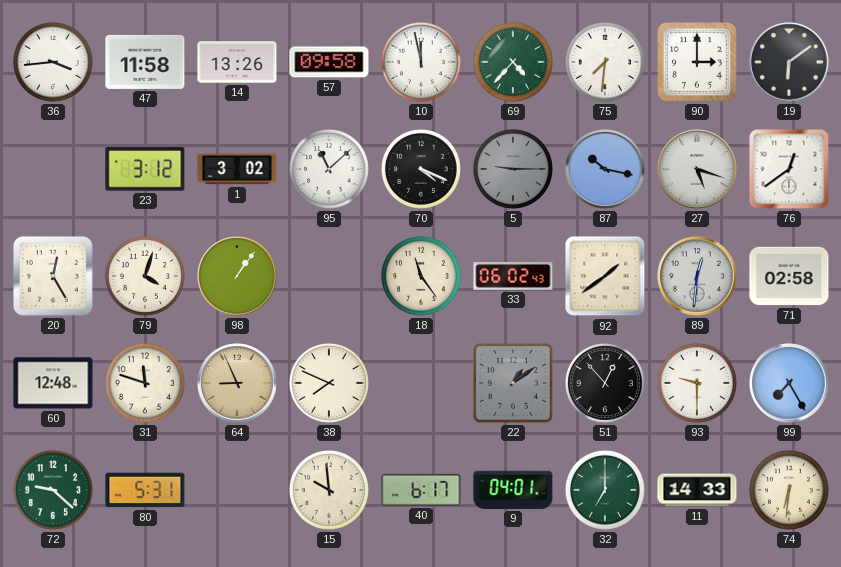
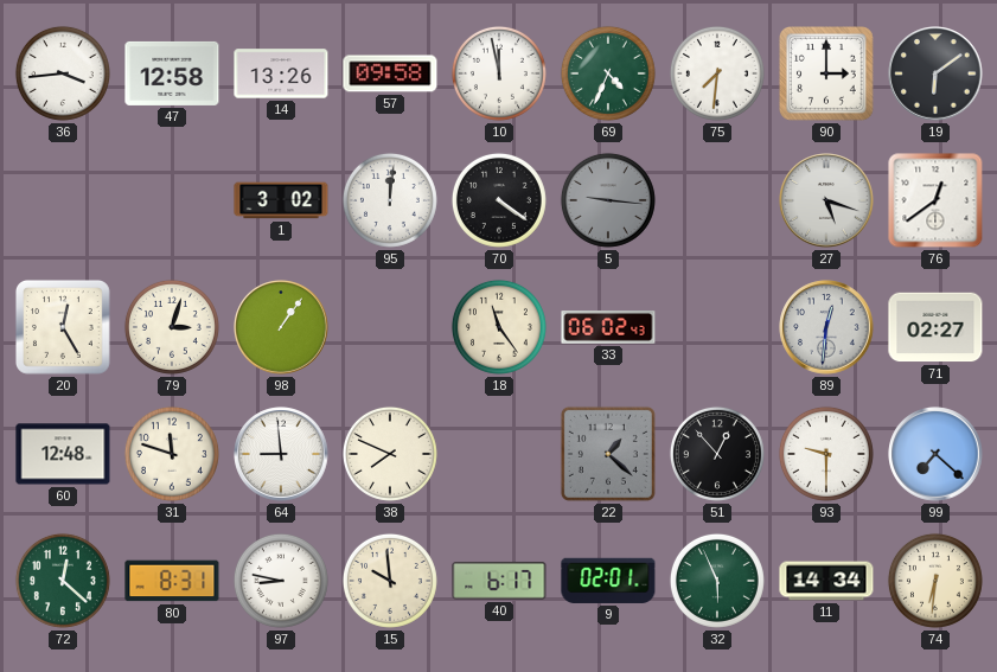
47: 11:58 -> 12:58
69: 4:37 -> 4:34
23: 3:12 -> none
95: 11:08 -> 12:01
70: 4:19 -> 4:21
5: 9:15 -> 9:16
87: 10:17 -> none
79: 4:03 -> 3:03
92: 1:39 -> none
71: 02:58 -> 02:27
64: 8:56 -> 8:59
64 dial: champagne -> white
22: 1:09 -> 1:22
99: 7:25 -> 7:22
72: 9:22 -> 12:22
80: 5:31 -> 8:31
97: none -> 8:47
9: 04:01 -> 02:01
32: 7:00 -> 5:56
11: 14:33 -> 14:34
